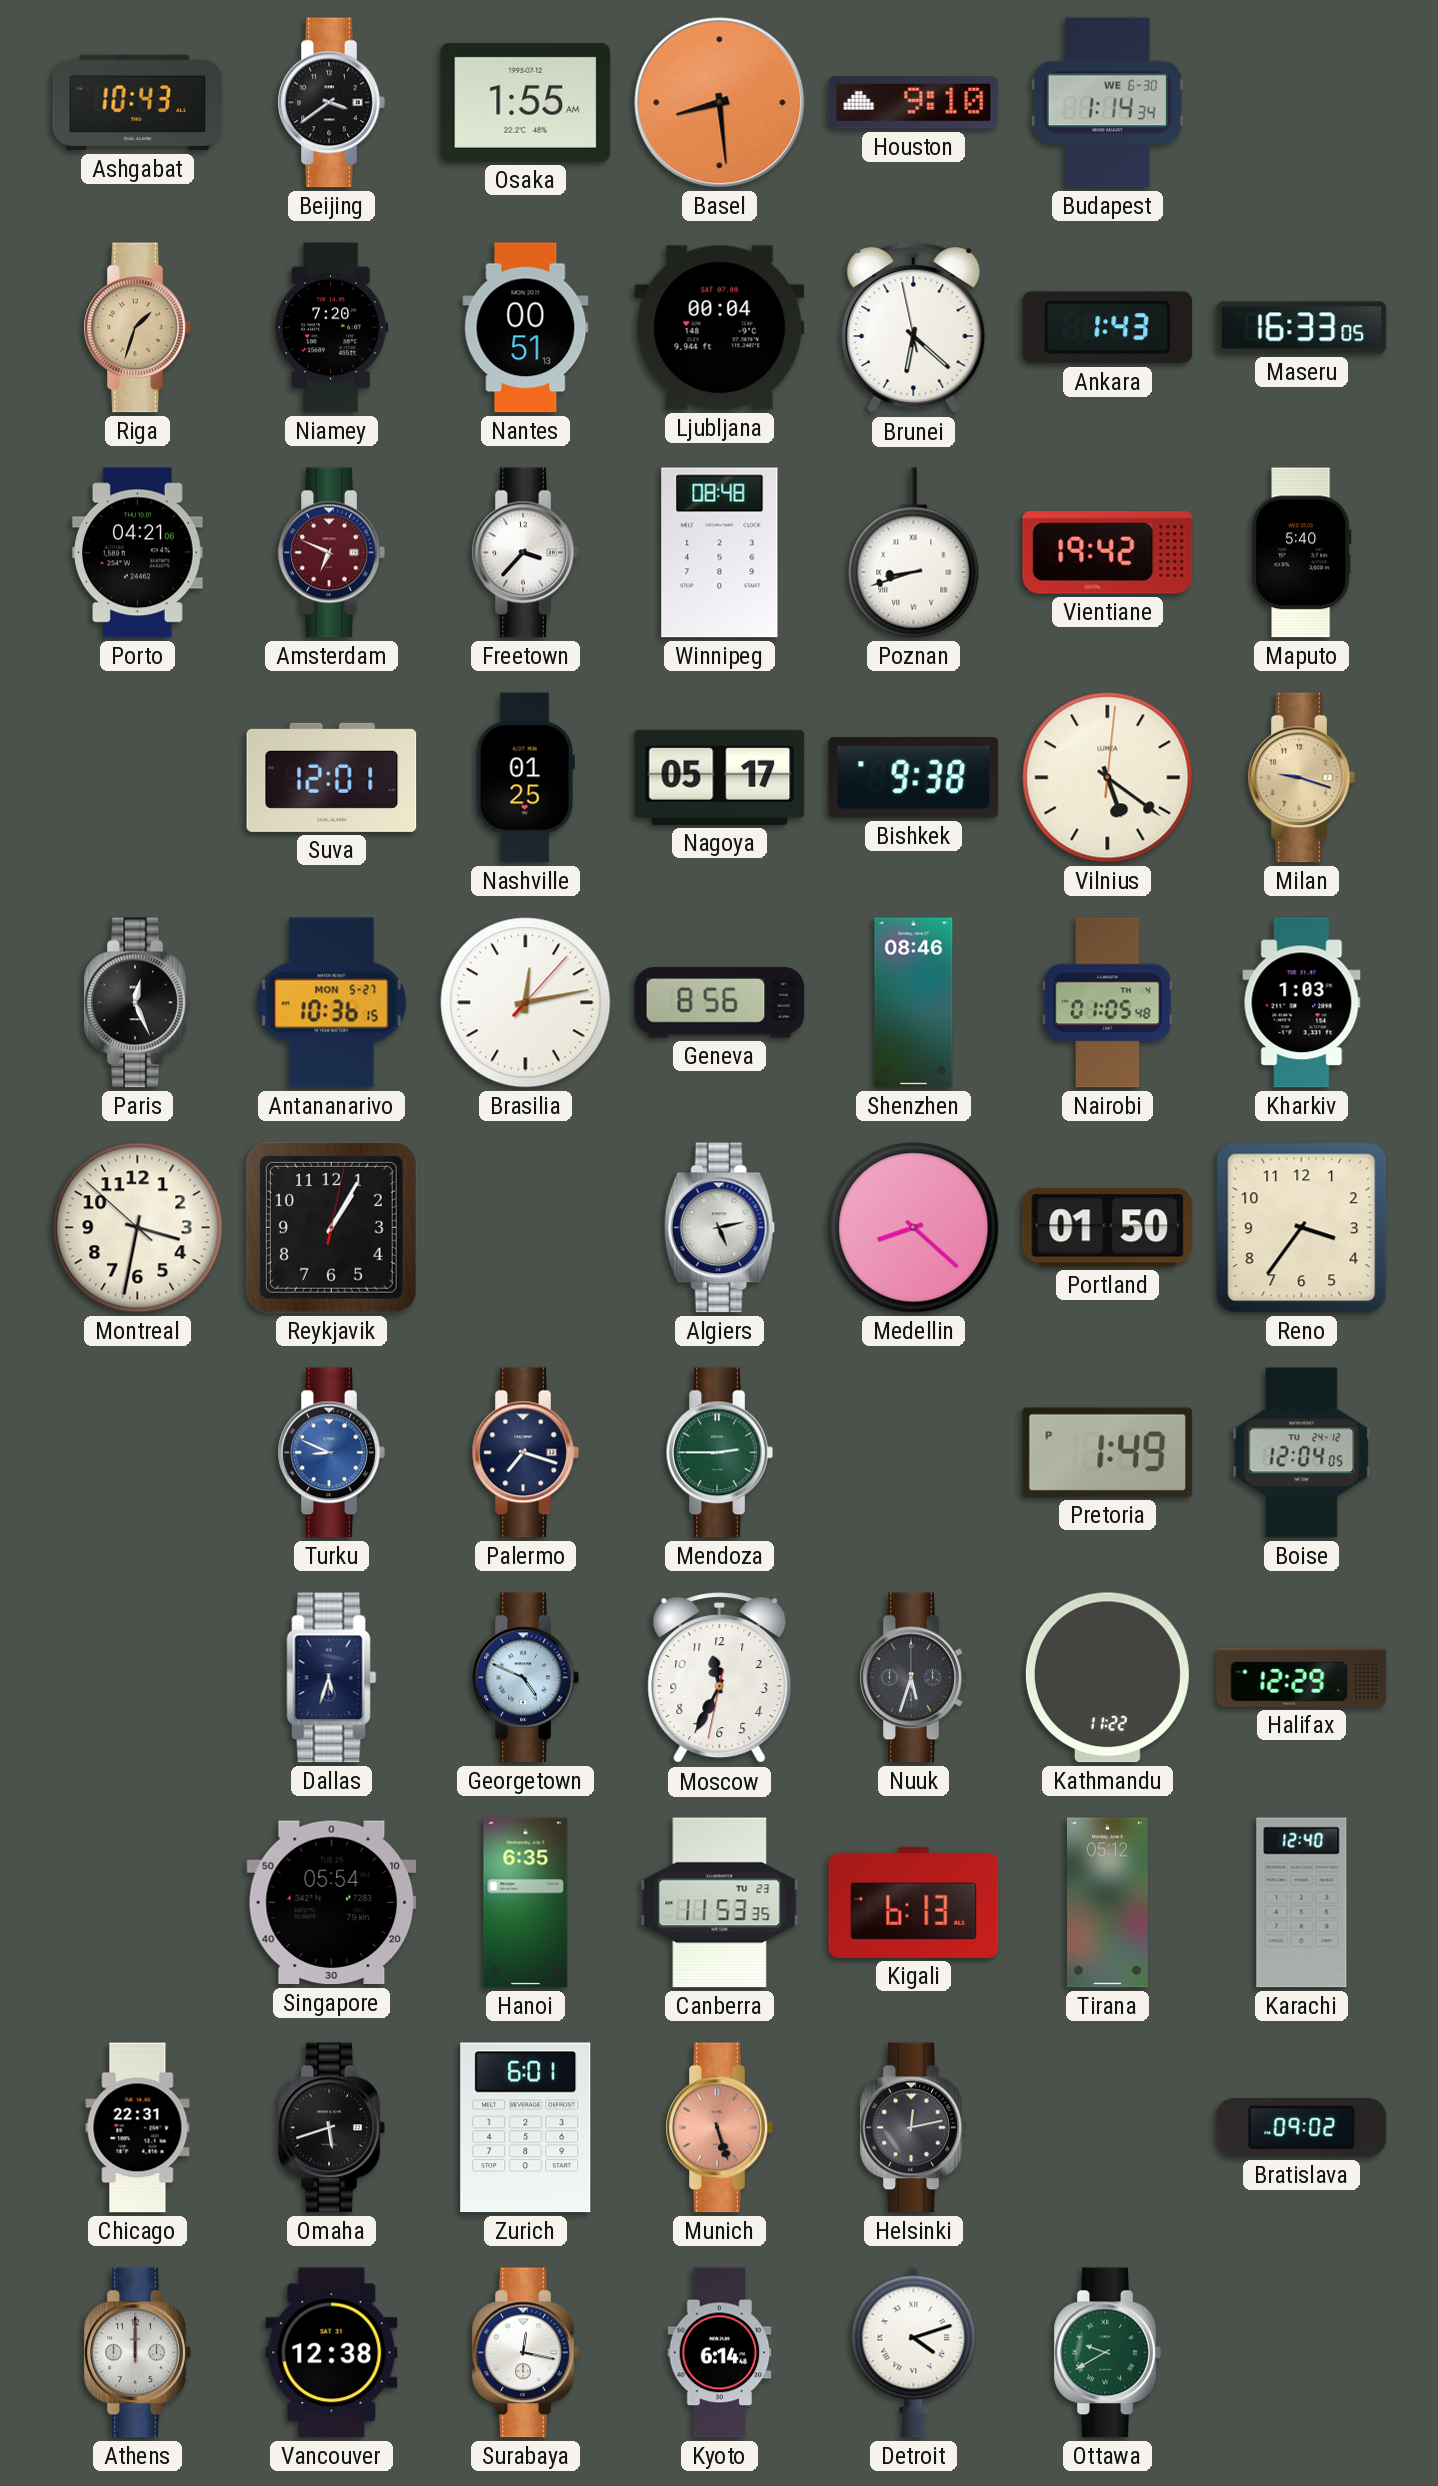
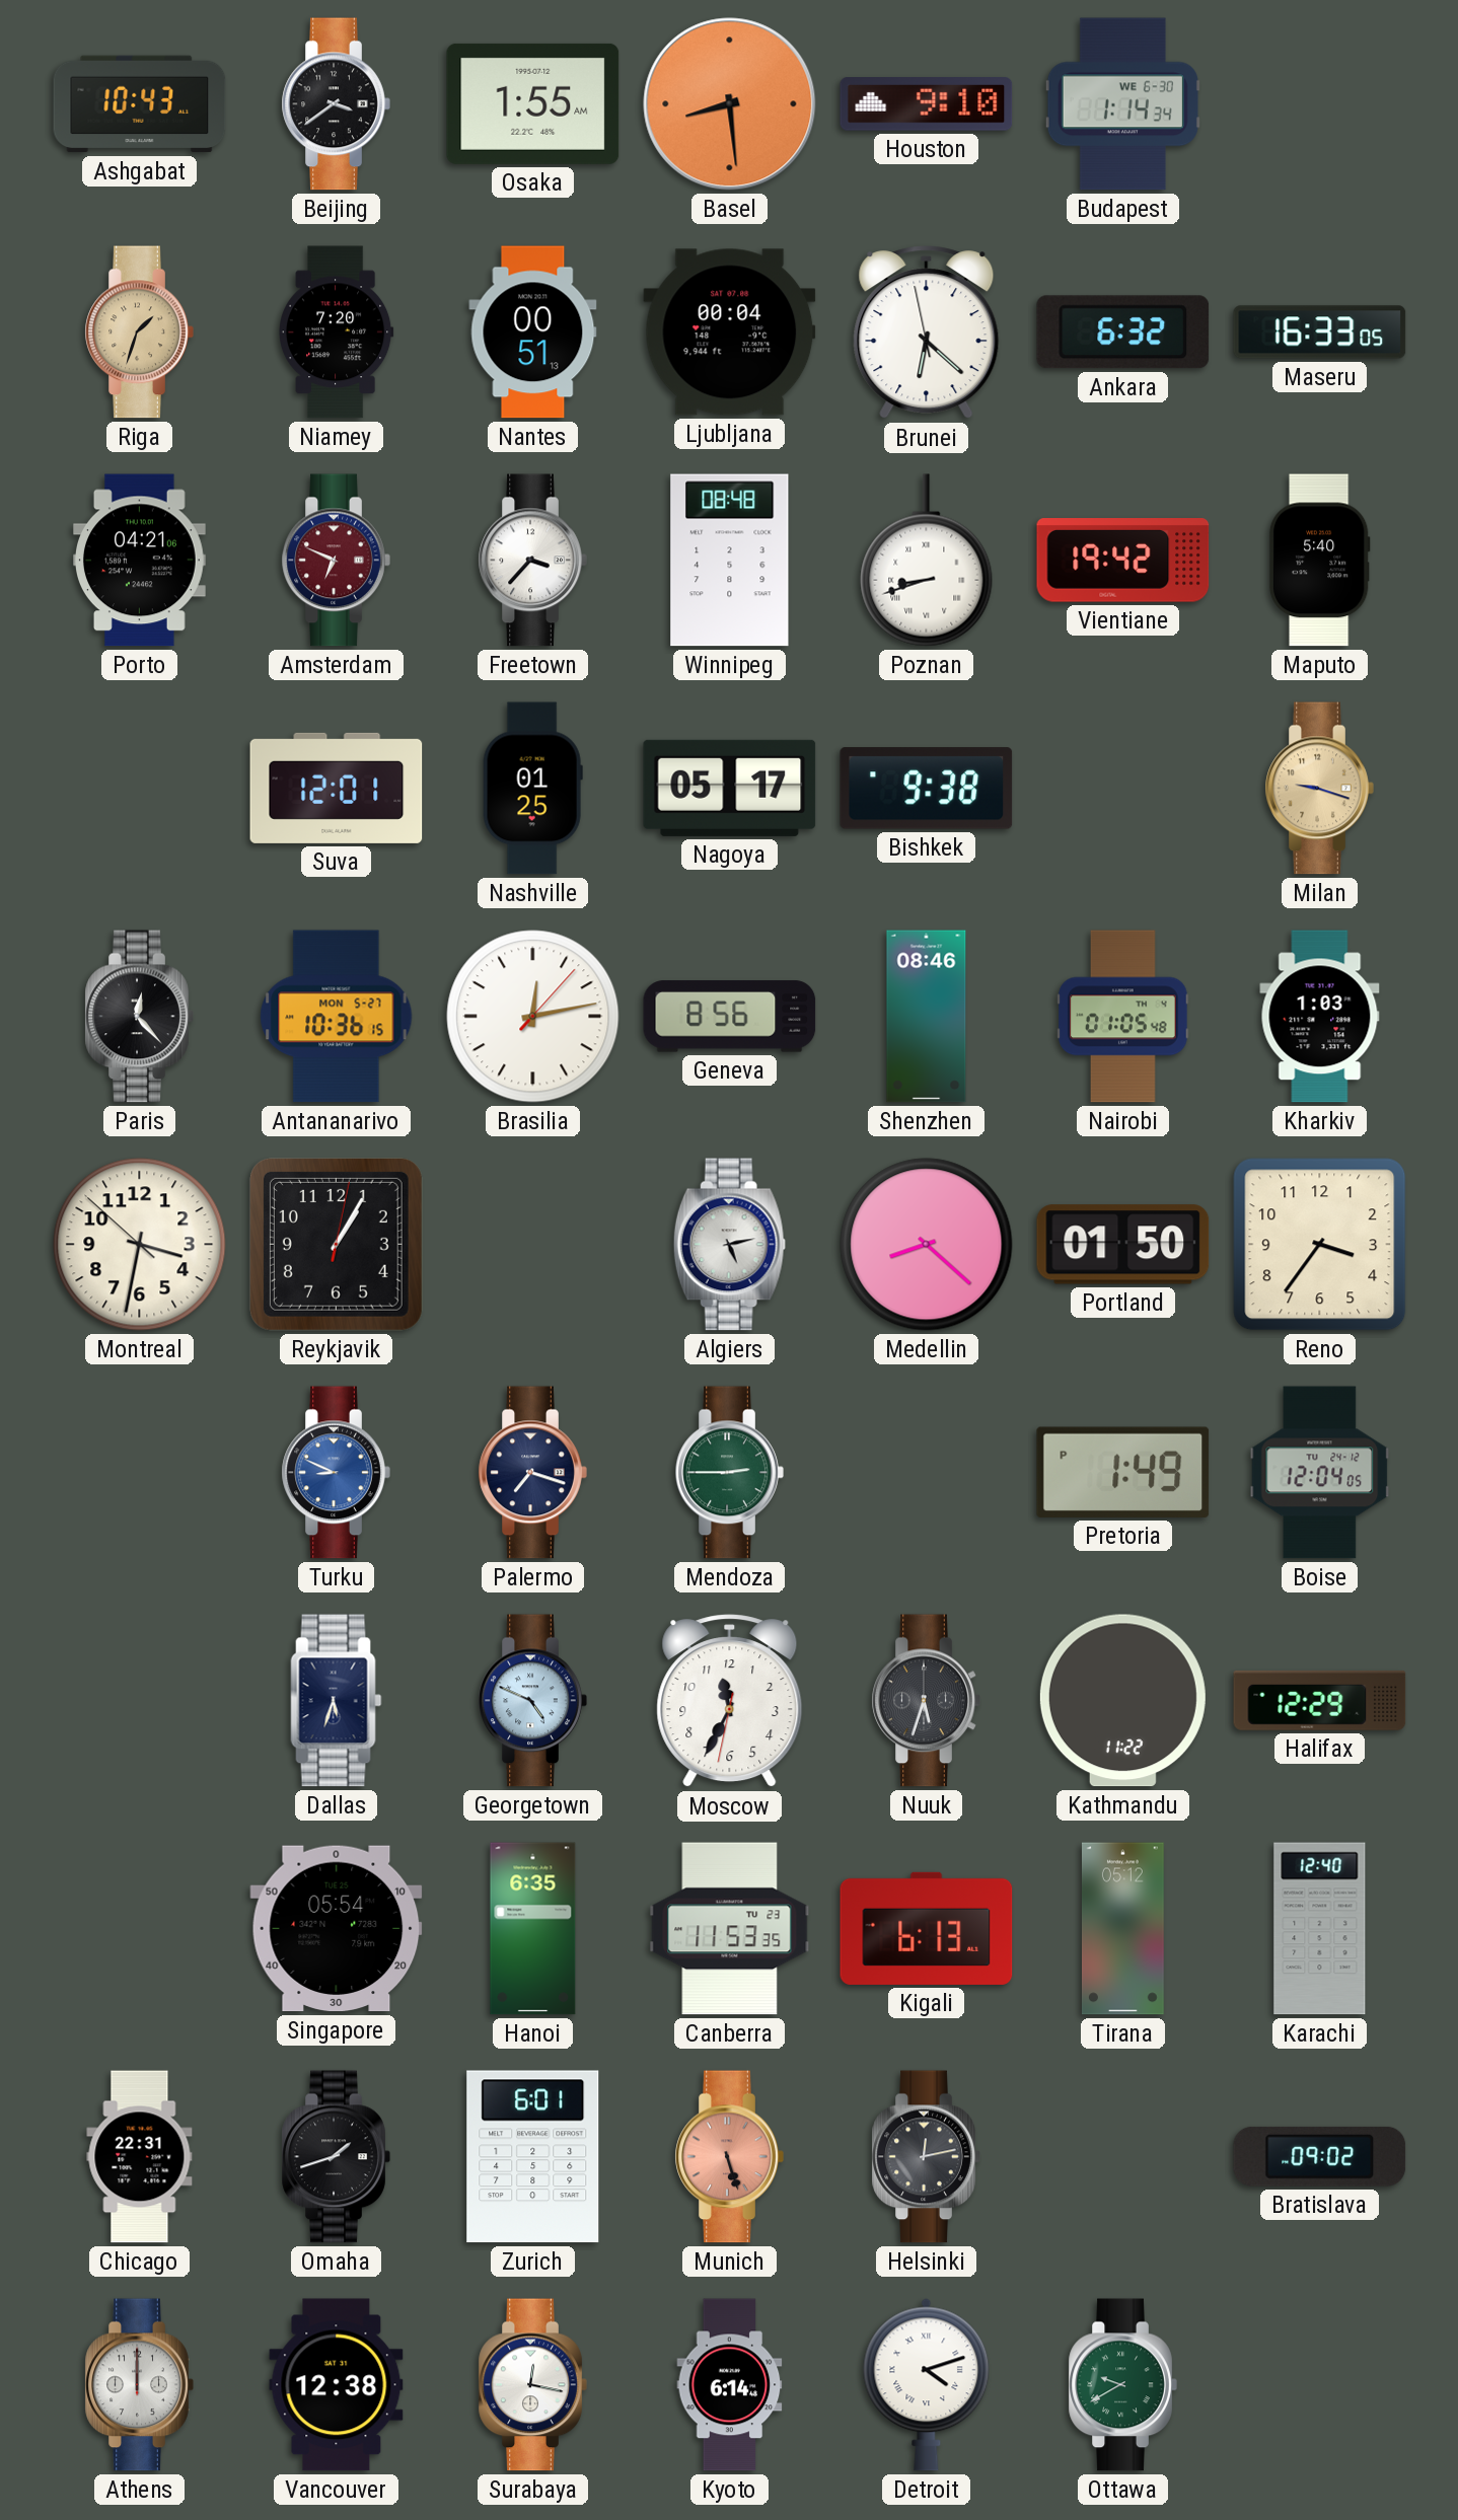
Ankara: 1:43 -> 6:32
Vilnius: 5:21 -> none
Paris: 12:26 -> 12:23
Omaha: 5:42 -> 1:42
